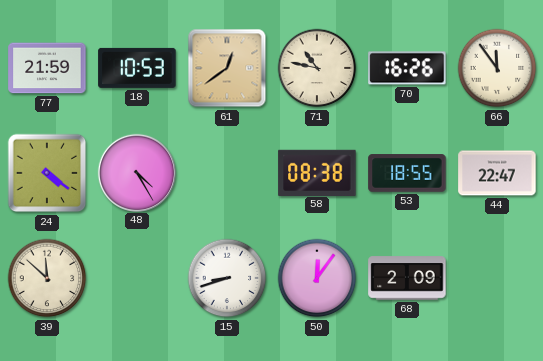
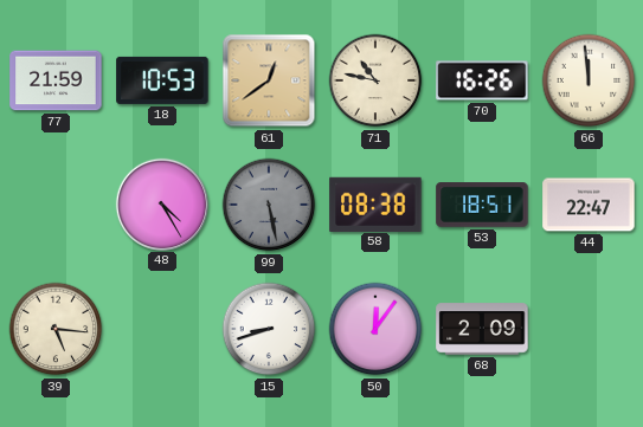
66: 11:54 -> 11:59
24: 4:21 -> none
99: none -> 5:28
53: 18:55 -> 18:51
39: 11:52 -> 5:16
